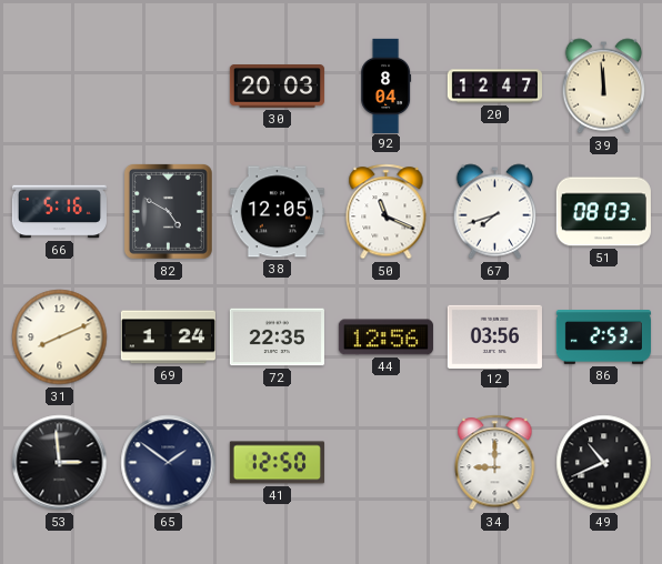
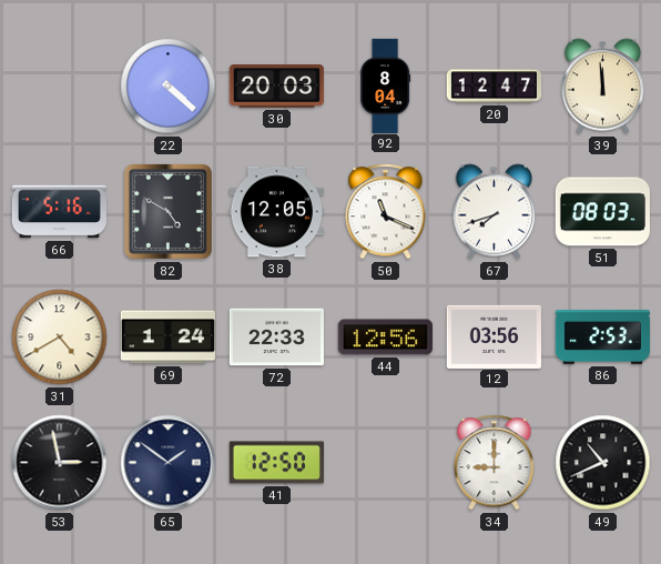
22: none -> 4:22
31: 8:11 -> 4:40
72: 22:35 -> 22:33
53: 2:59 -> 2:58
